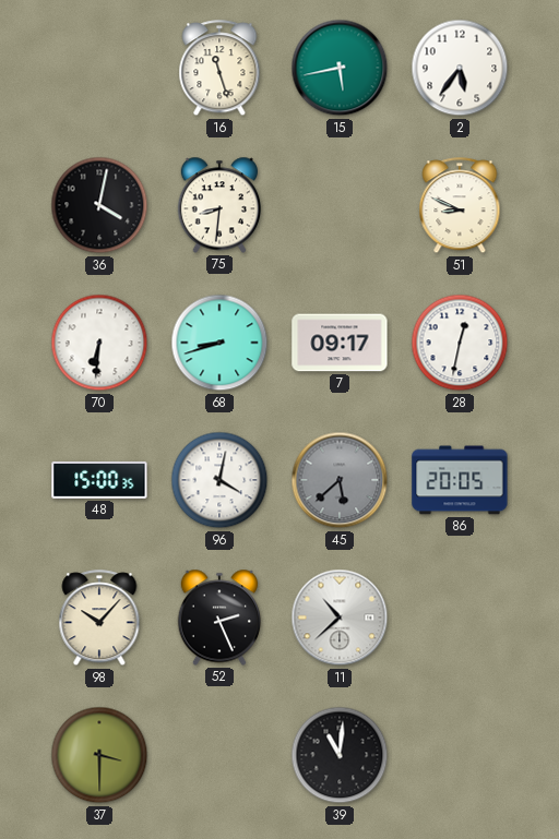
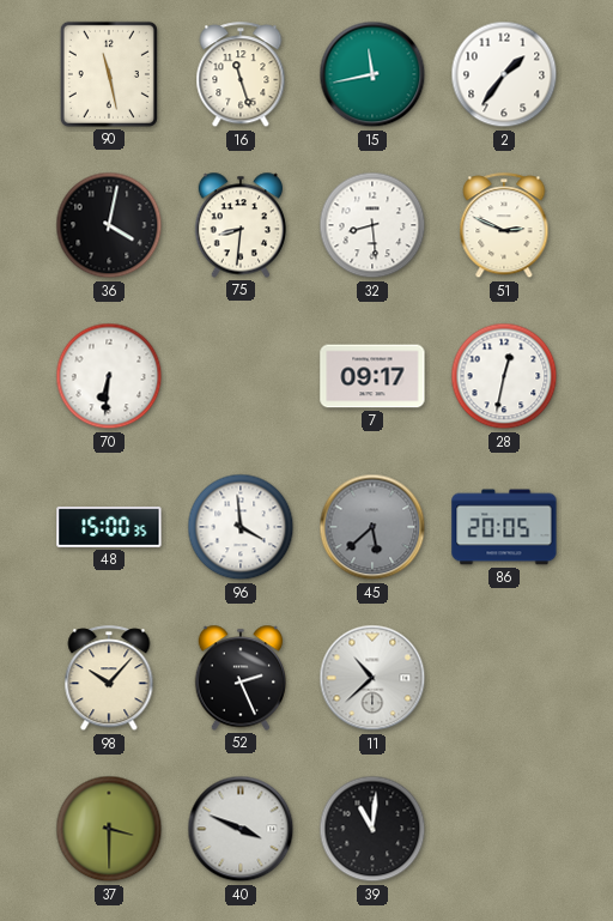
90: none -> 11:28
15: 5:43 -> 11:43
2: 5:36 -> 1:36
32: none -> 8:29
51: 8:49 -> 2:49
68: 8:42 -> none
96: 4:02 -> 3:59
40: none -> 3:49
